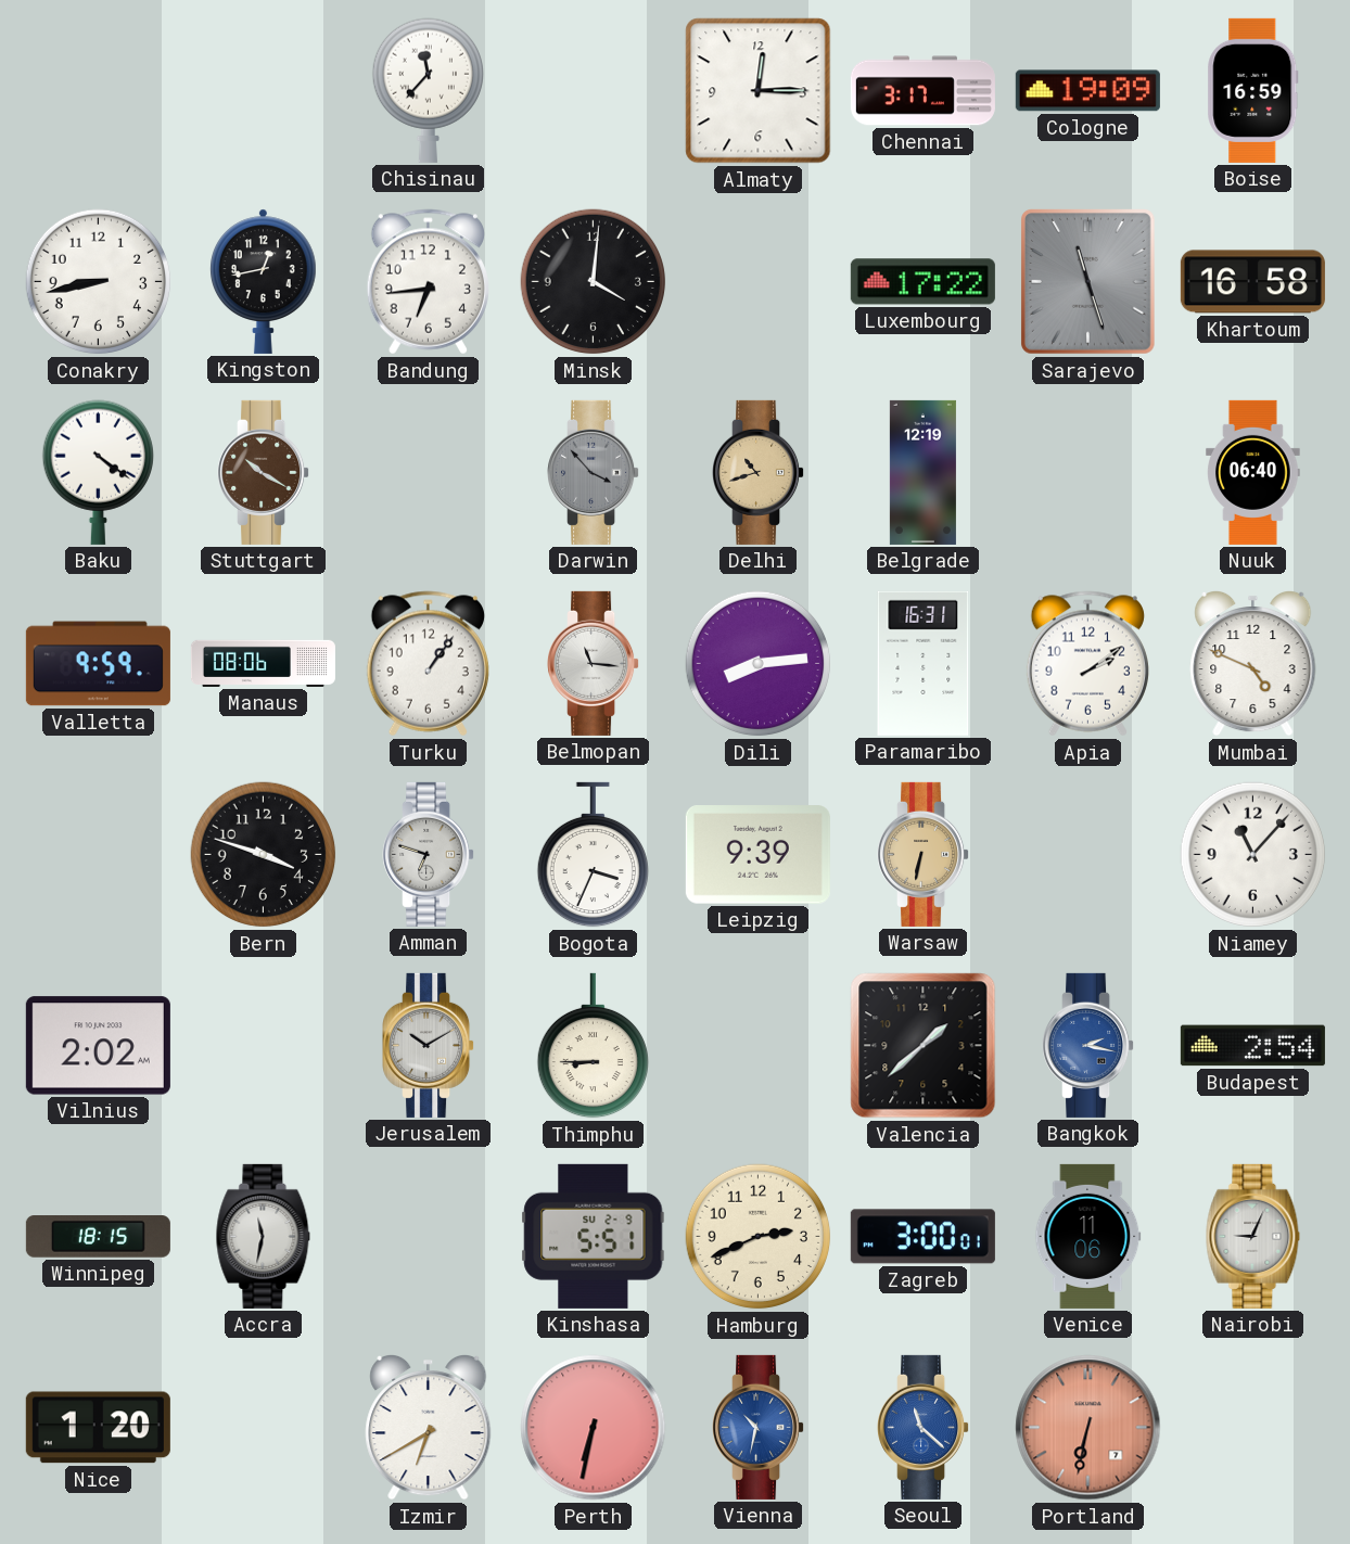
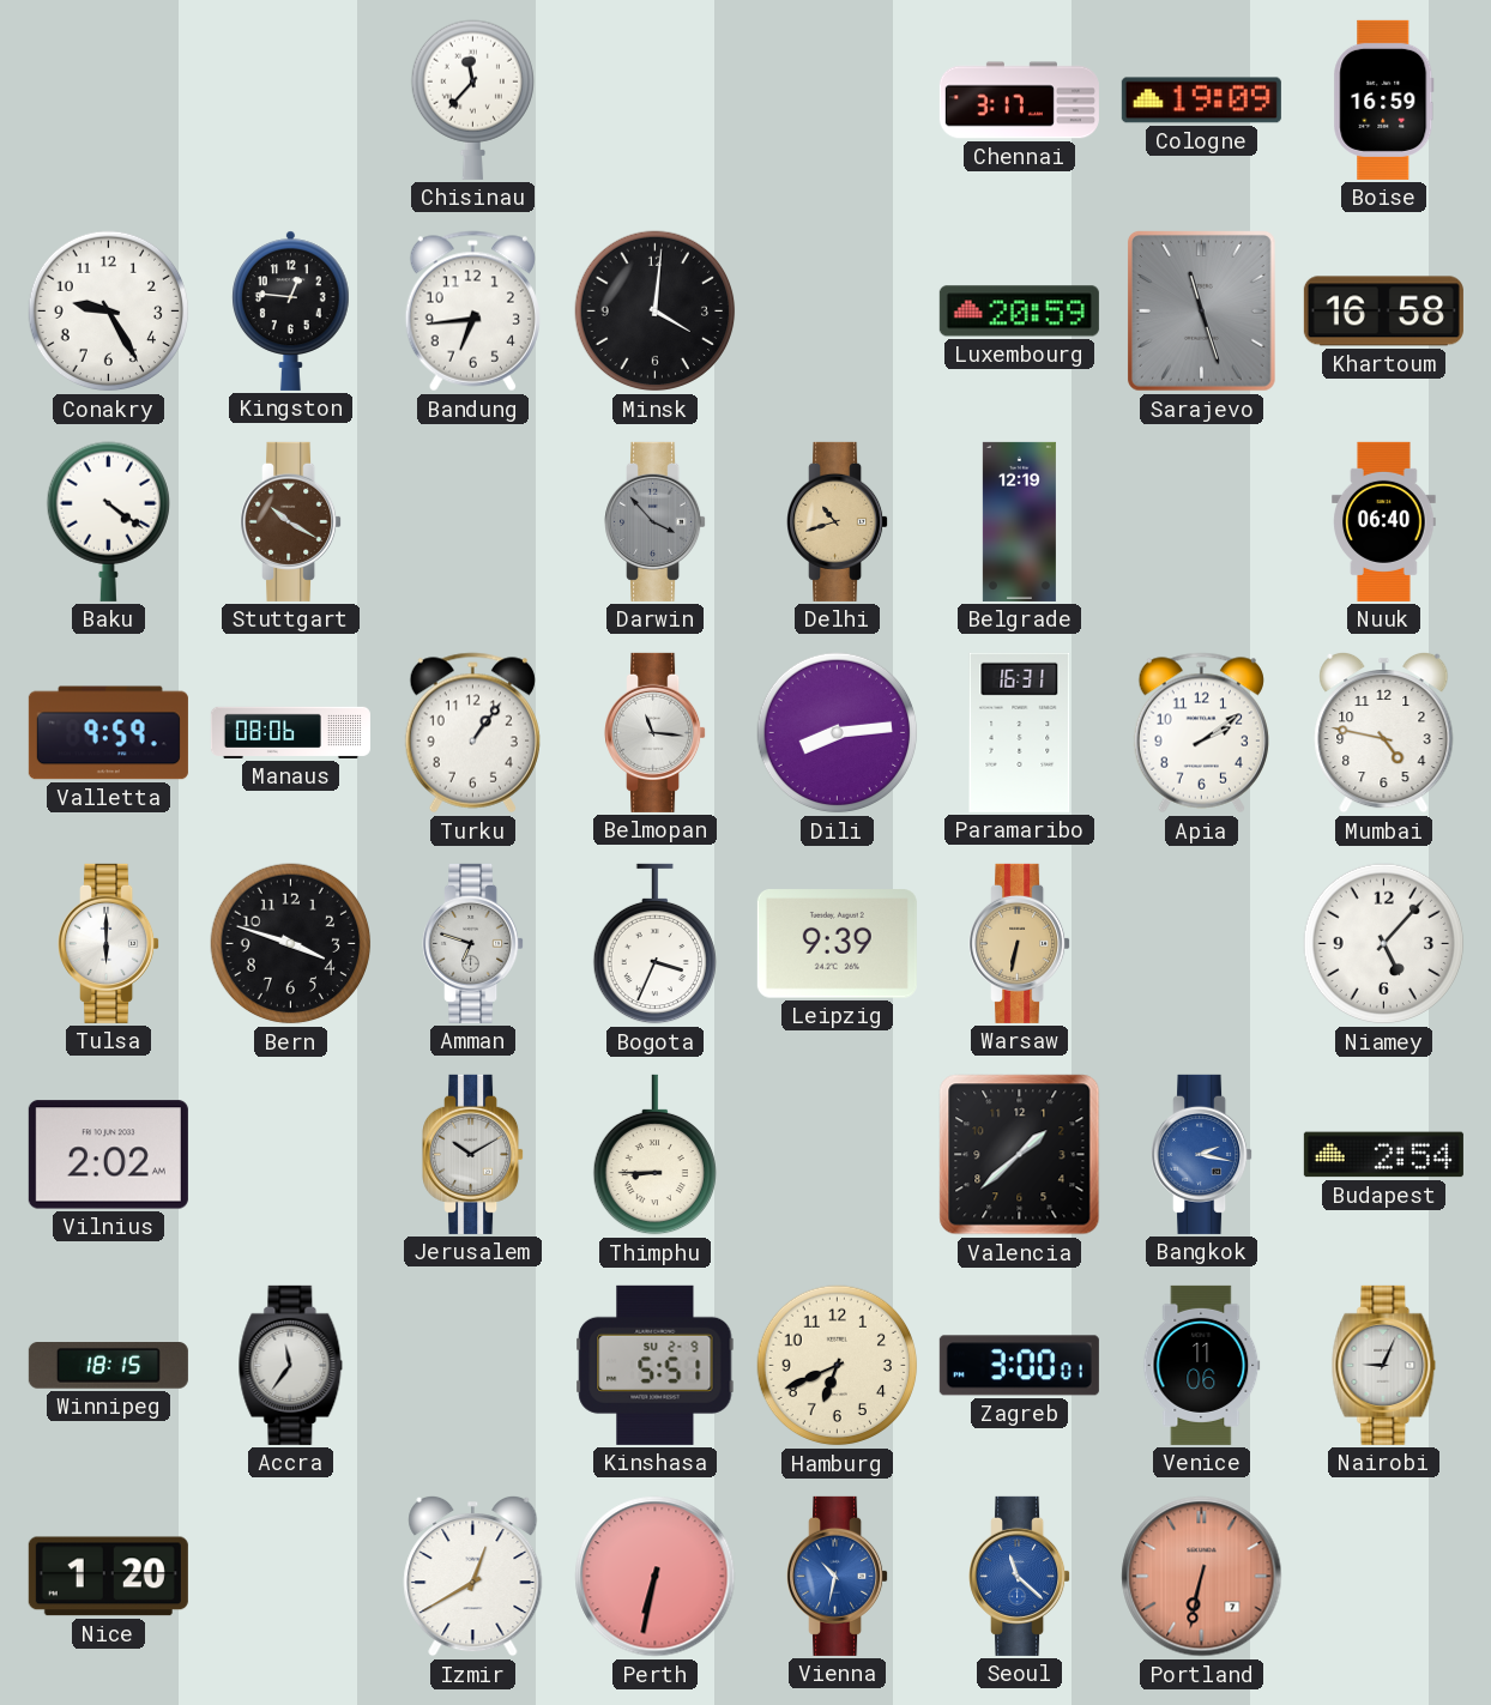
Almaty: 12:15 -> none
Conakry: 8:43 -> 9:25
Kingston: 12:43 -> 12:46
Luxembourg: 17:22 -> 20:59
Mumbai: 4:49 -> 4:47
Tulsa: none -> 6:00
Niamey: 11:07 -> 5:07
Accra: 11:32 -> 11:36
Hamburg: 2:41 -> 6:41
Izmir: 6:40 -> 12:40
